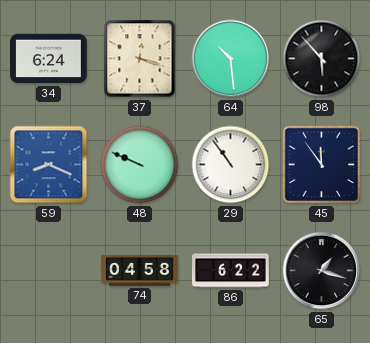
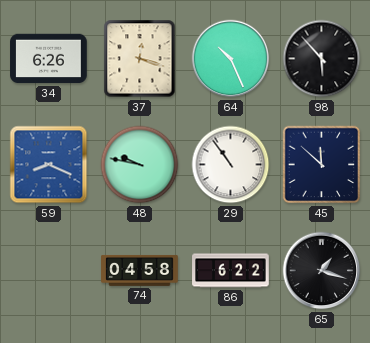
34: 6:24 -> 6:26
64: 10:29 -> 10:26
48: 9:49 -> 9:47
45: 11:54 -> 11:52
